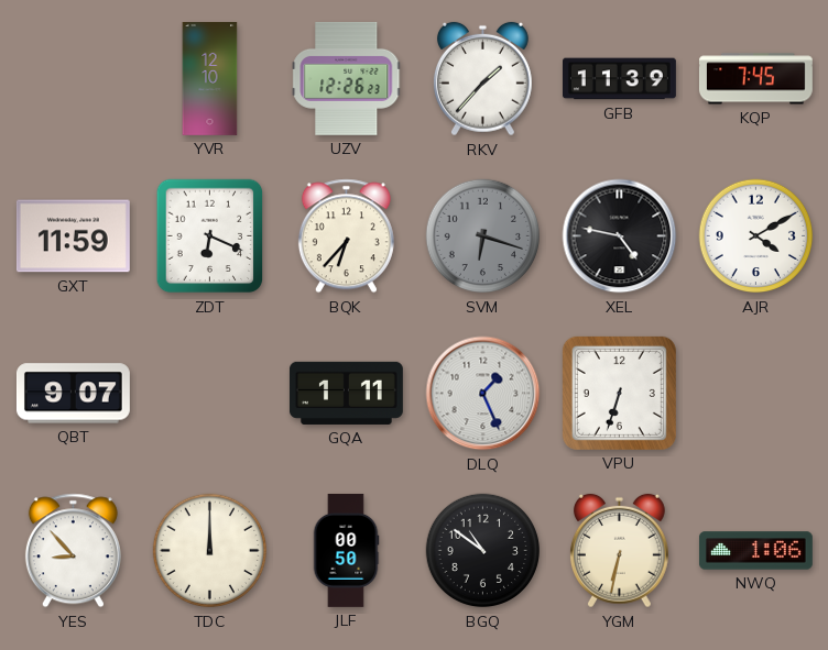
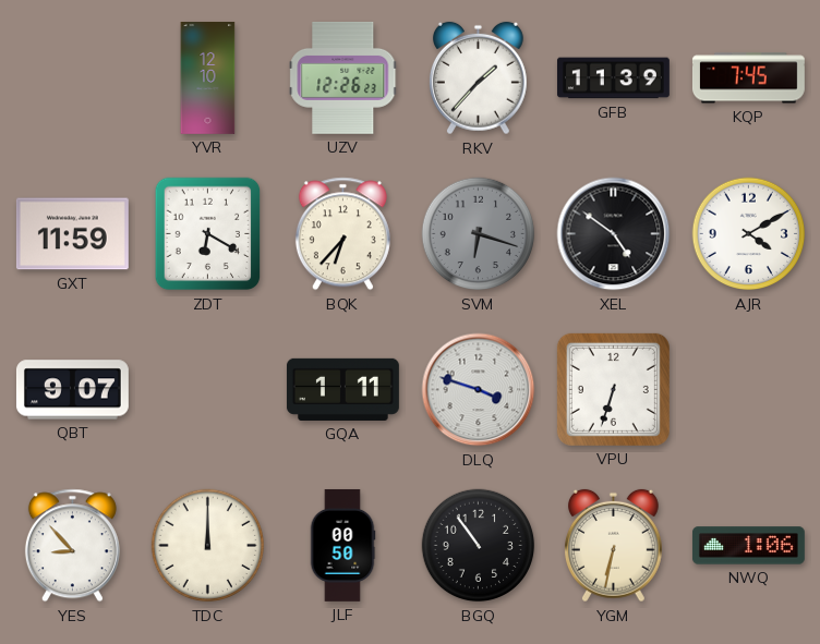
ZDT: 6:19 -> 6:20
XEL: 4:47 -> 4:51
DLQ: 1:26 -> 3:48
BGQ: 10:51 -> 10:54
